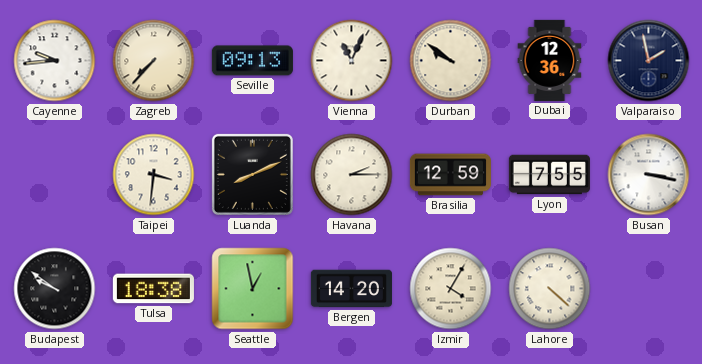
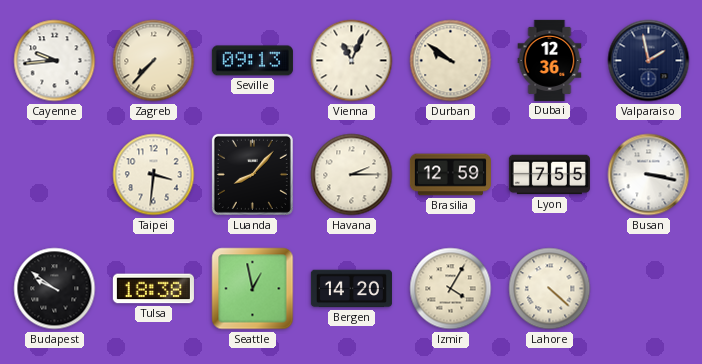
Luanda: 8:11 -> 8:07
